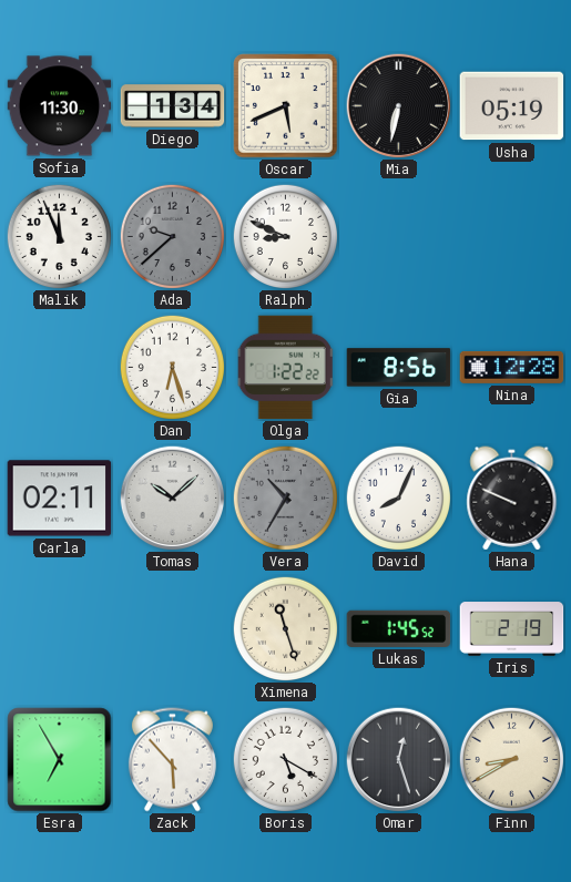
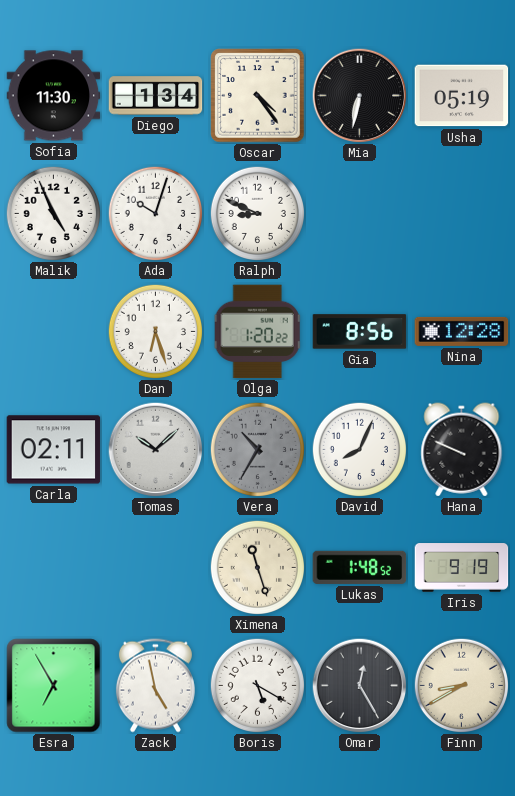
Oscar: 5:41 -> 4:24
Malik: 11:56 -> 4:56
Ada: 9:38 -> 10:03
Ada dial: grey -> white
Olga: 1:22 -> 1:20
Lukas: 1:45 -> 1:48
Iris: 2:19 -> 9:19
Zack: 5:53 -> 4:58
Omar: 12:27 -> 12:25
